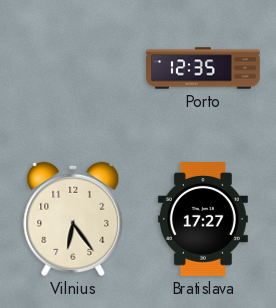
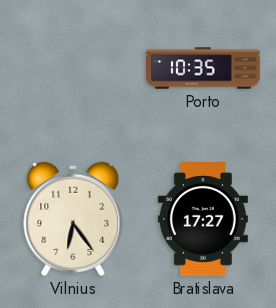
Porto: 12:35 -> 10:35
